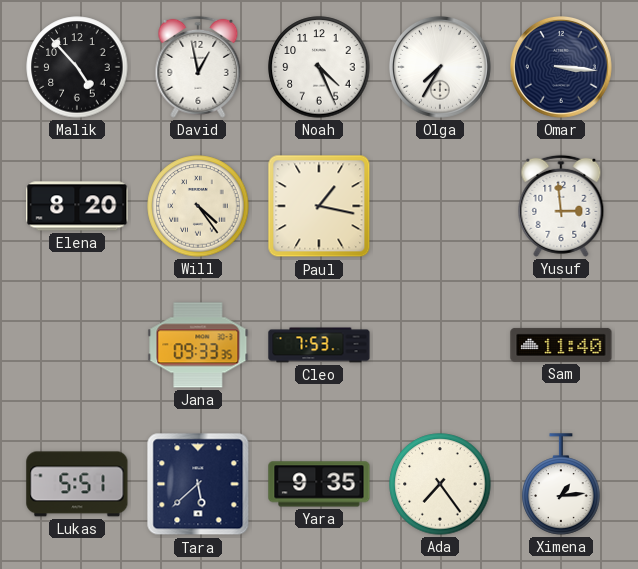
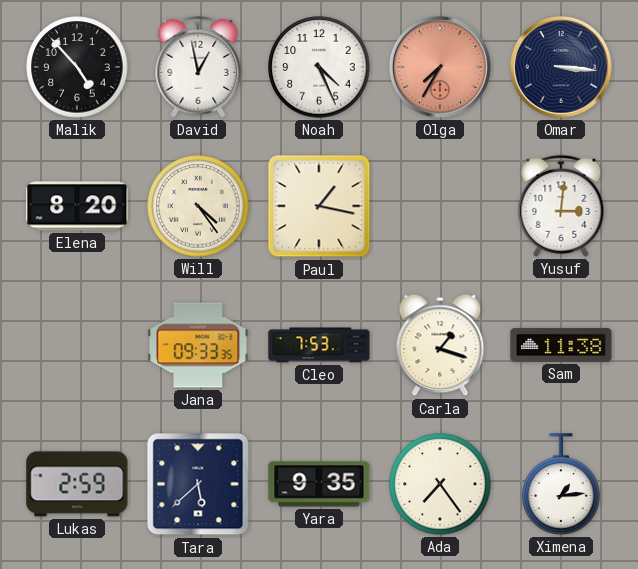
Olga dial: white -> salmon
Yusuf: 2:59 -> 3:01
Carla: none -> 1:18
Sam: 11:40 -> 11:38
Lukas: 5:51 -> 2:59
